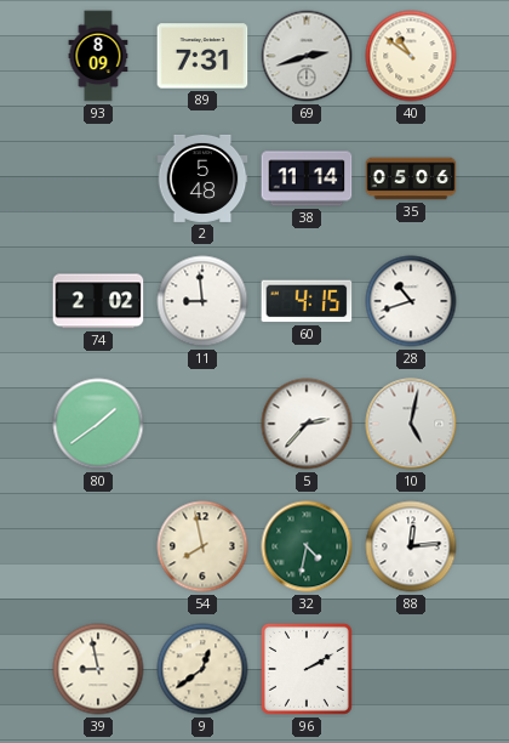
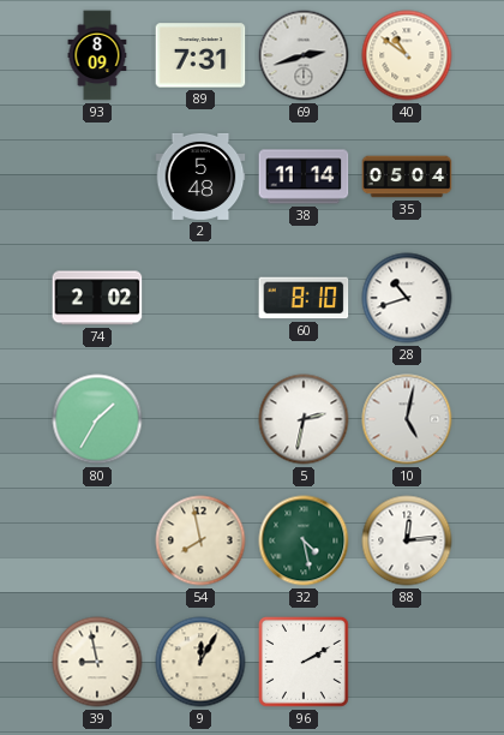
35: 05:06 -> 05:04
11: 8:59 -> none
60: 4:15 -> 8:10
80: 1:39 -> 1:35
5: 2:37 -> 2:32
32: 4:32 -> 4:28
9: 12:39 -> 12:05
